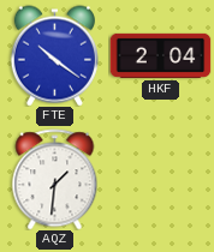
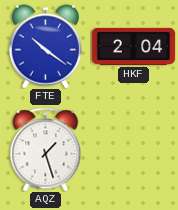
AQZ: 1:31 -> 1:27
